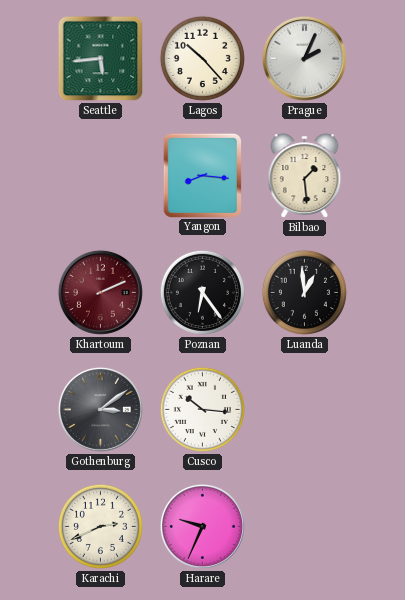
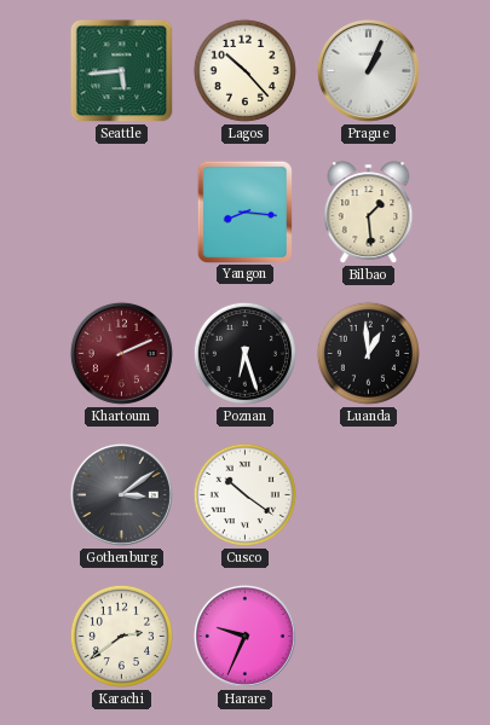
Prague: 2:04 -> 1:04
Poznan: 6:24 -> 6:27
Cusco: 10:16 -> 10:21
Karachi: 2:41 -> 2:39
